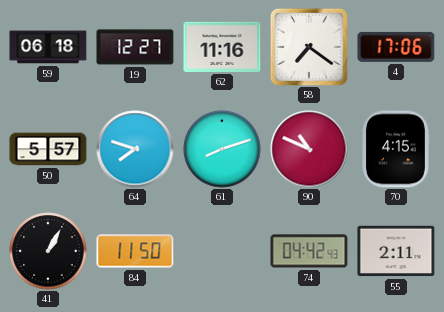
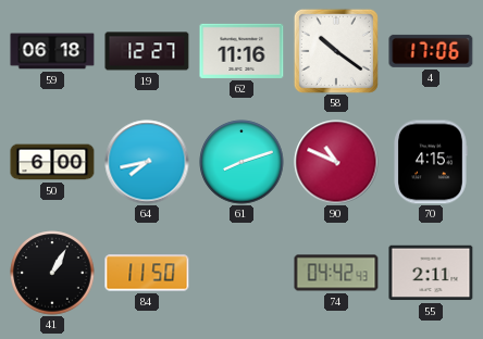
58: 7:21 -> 10:21
50: 5:57 -> 6:00
64: 7:48 -> 7:43
